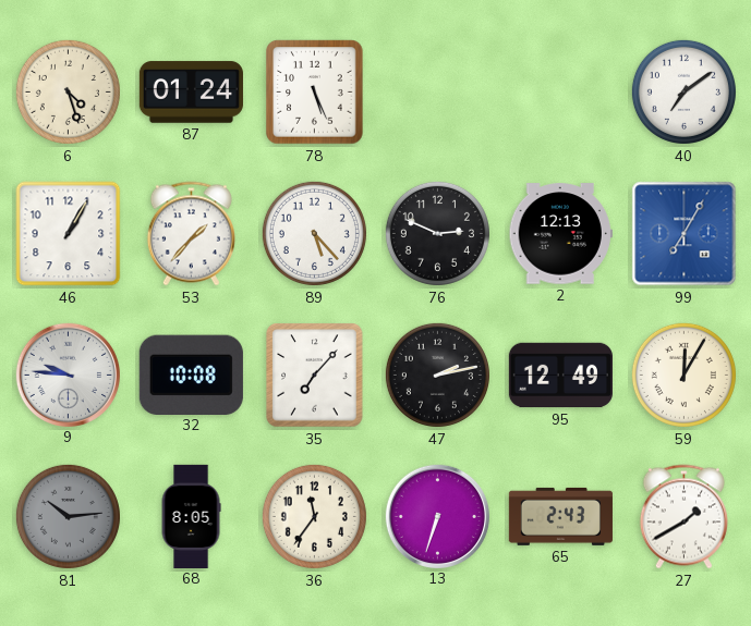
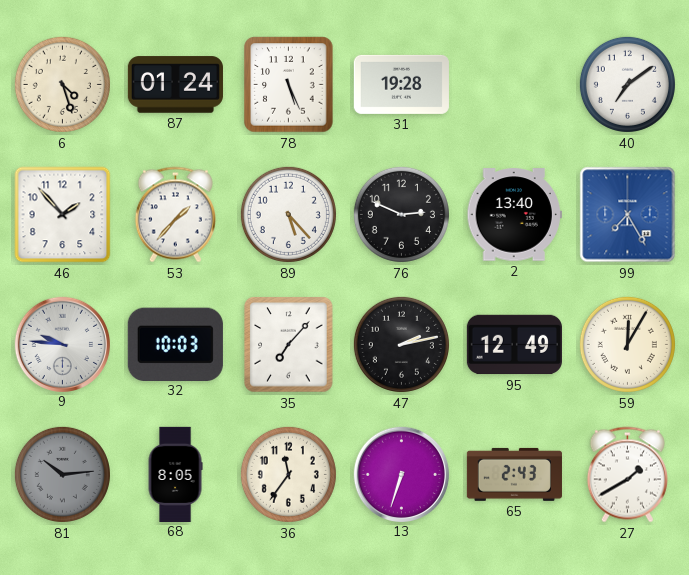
31: none -> 19:28
46: 1:05 -> 1:53
2: 12:13 -> 13:40
99: 7:05 -> 7:25
32: 10:08 -> 10:03
